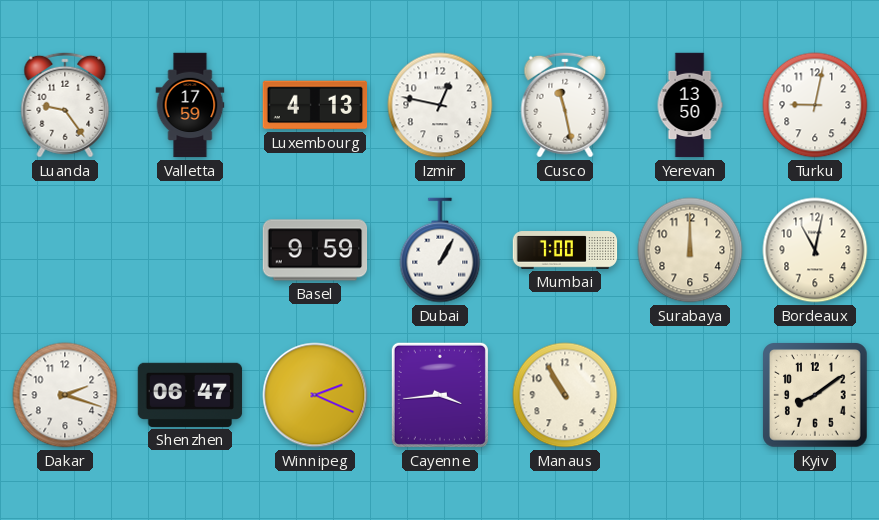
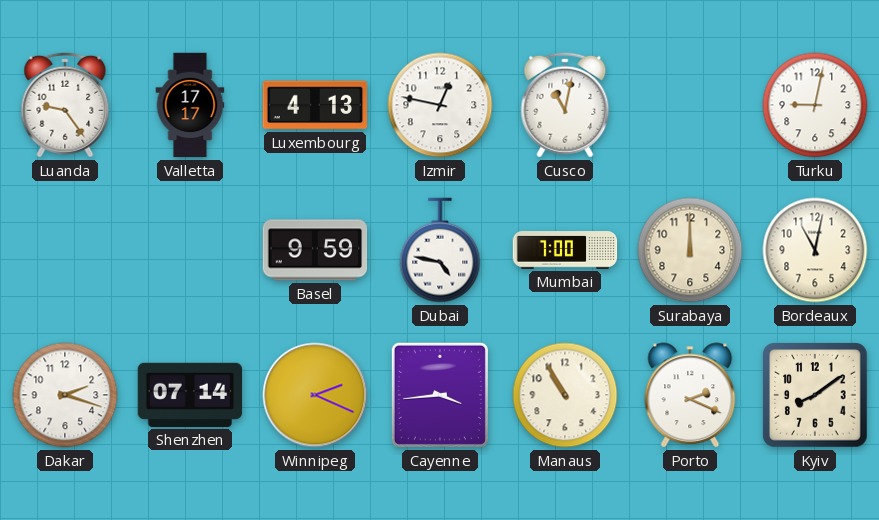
Valletta: 17:59 -> 17:17
Cusco: 11:28 -> 11:02
Yerevan: 13:50 -> none
Dubai: 1:05 -> 4:47
Shenzhen: 06:47 -> 07:14
Porto: none -> 2:19
